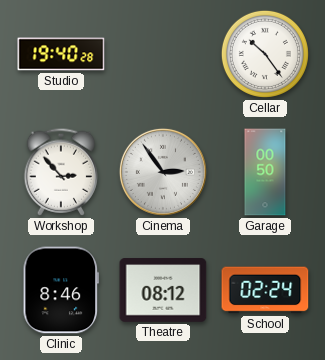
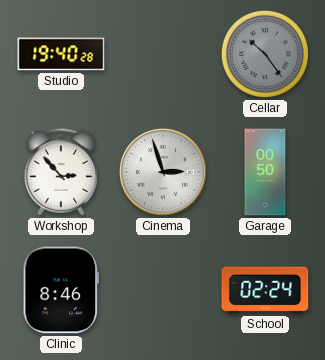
Cellar dial: white -> grey
Cinema: 2:54 -> 2:57
Theatre: 08:12 -> none
